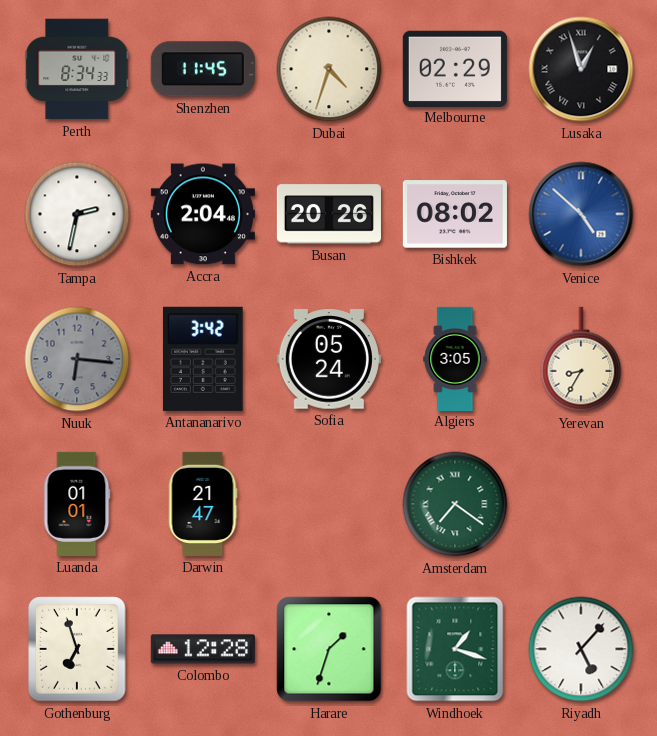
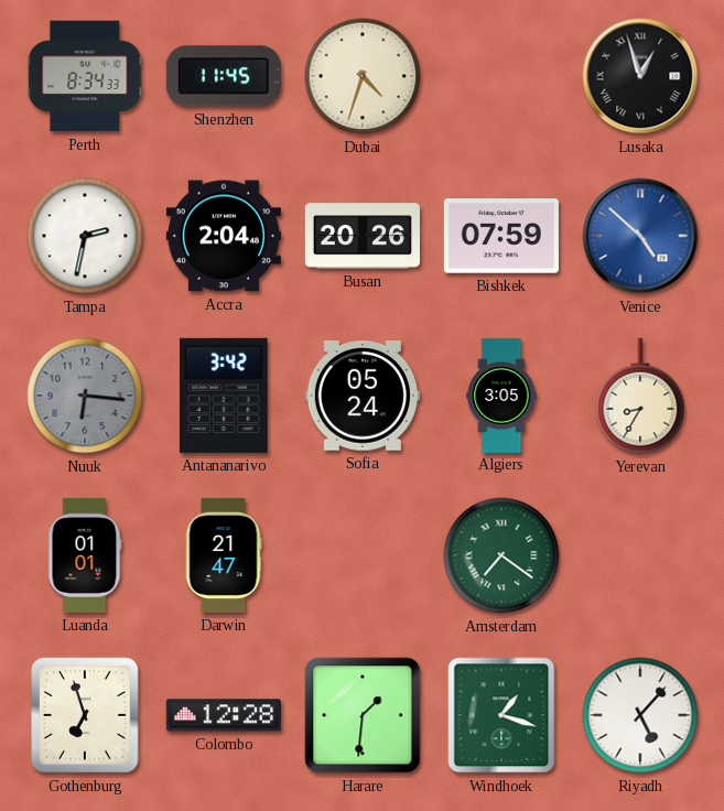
Melbourne: 02:29 -> none
Bishkek: 08:02 -> 07:59
Harare: 1:33 -> 1:31
